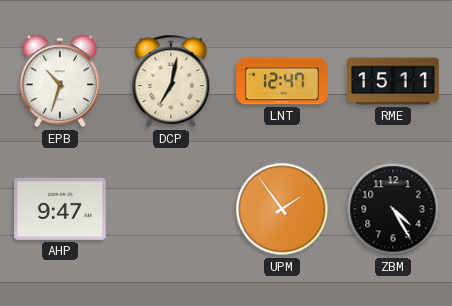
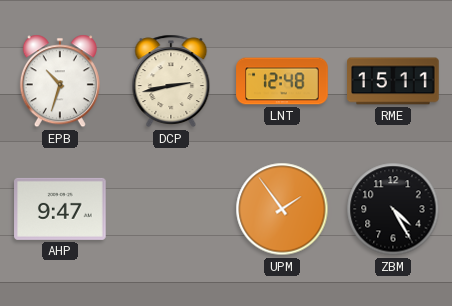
DCP: 7:02 -> 2:43
LNT: 12:47 -> 12:48
